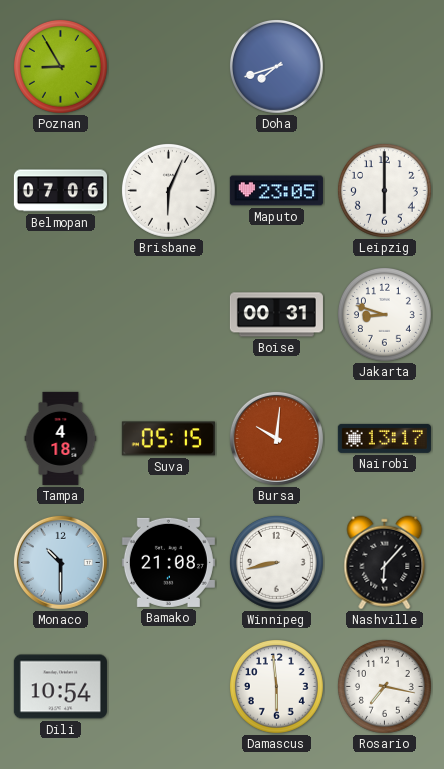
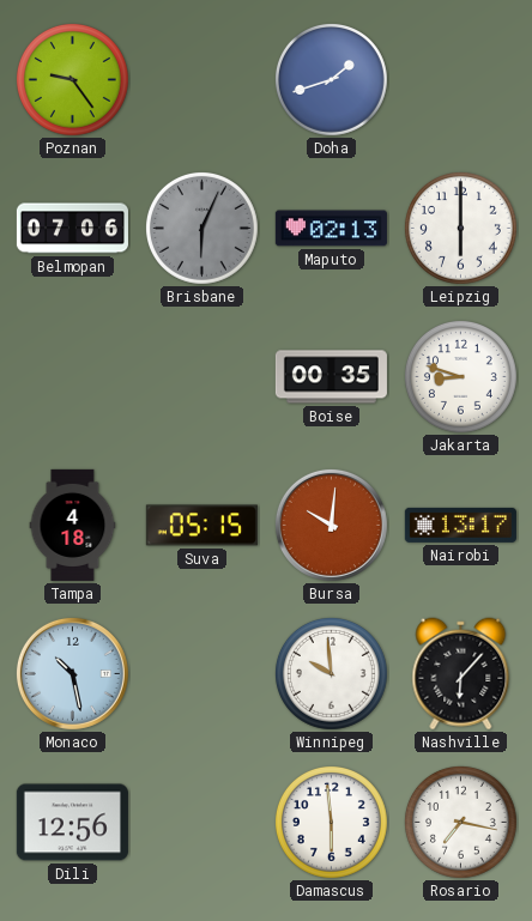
Poznan: 8:55 -> 9:24
Doha: 7:42 -> 1:42
Brisbane dial: white -> grey
Maputo: 23:05 -> 02:13
Boise: 00:31 -> 00:35
Monaco: 10:30 -> 10:28
Bamako: 21:08 -> none
Winnipeg: 8:43 -> 9:59
Dili: 10:54 -> 12:56
